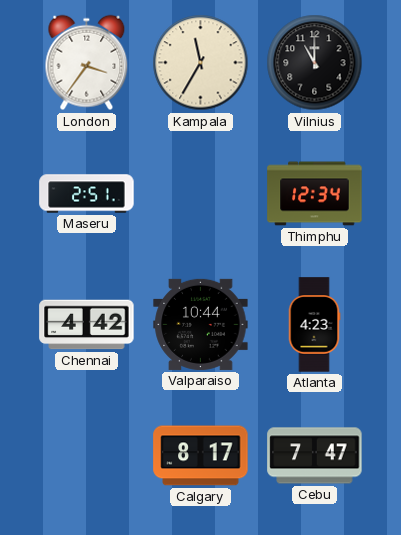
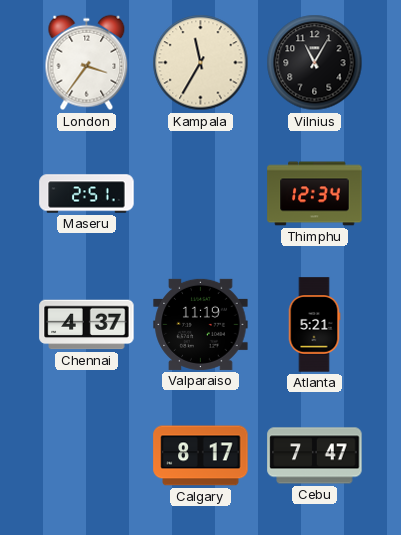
Vilnius: 11:00 -> 11:05
Chennai: 4:42 -> 4:37
Valparaiso: 10:44 -> 11:19
Atlanta: 4:23 -> 5:21
